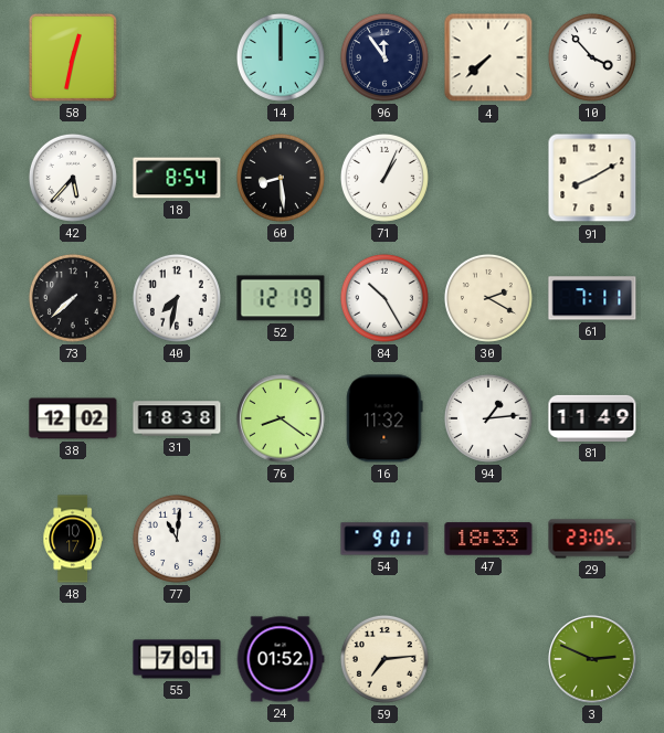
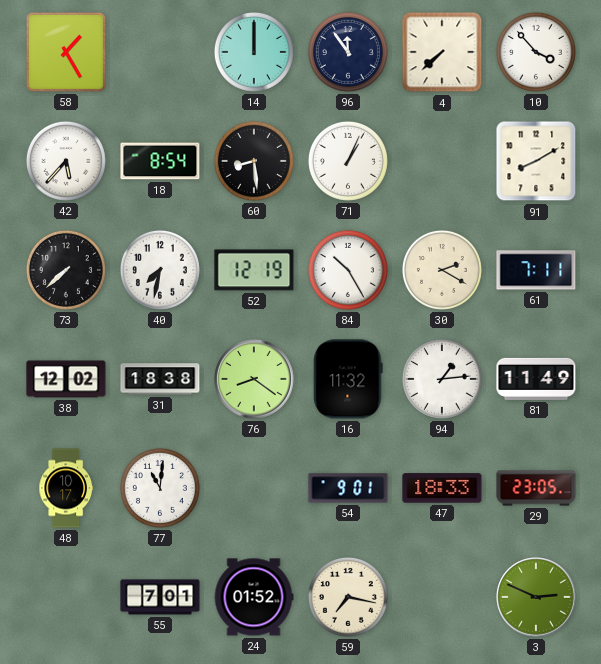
58: 12:32 -> 1:25
59: 7:14 -> 7:17
